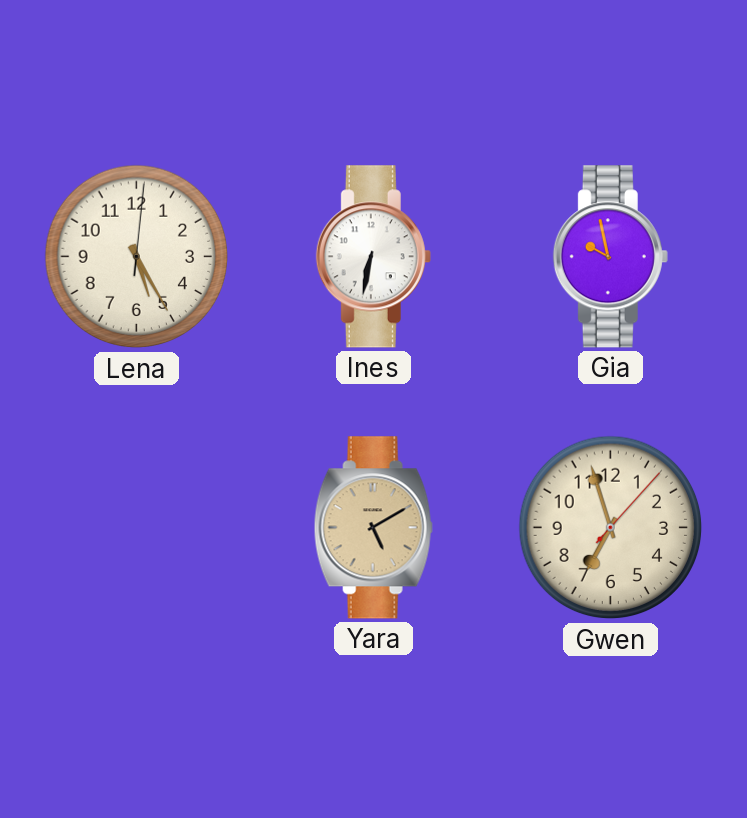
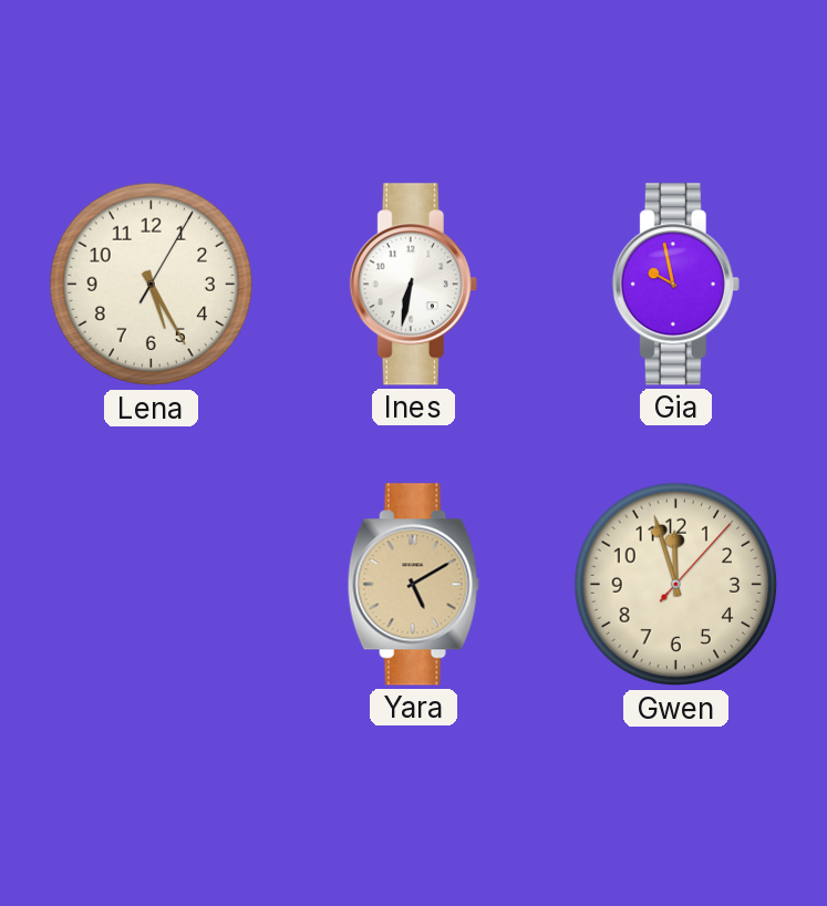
Lena: 5:25:01 -> 5:25:05
Gwen: 6:57 -> 11:57
